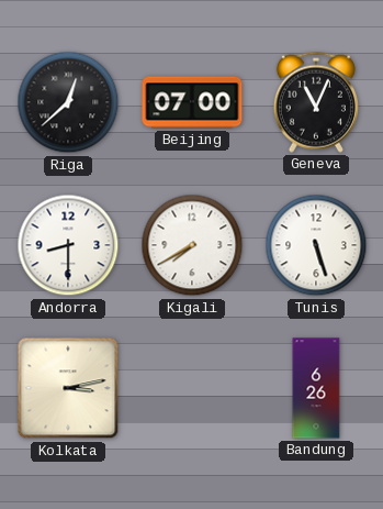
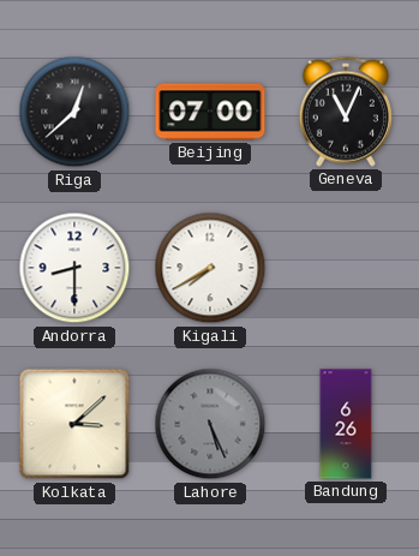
Tunis: 5:27 -> none
Kolkata: 3:13 -> 3:08
Lahore: none -> 5:26
